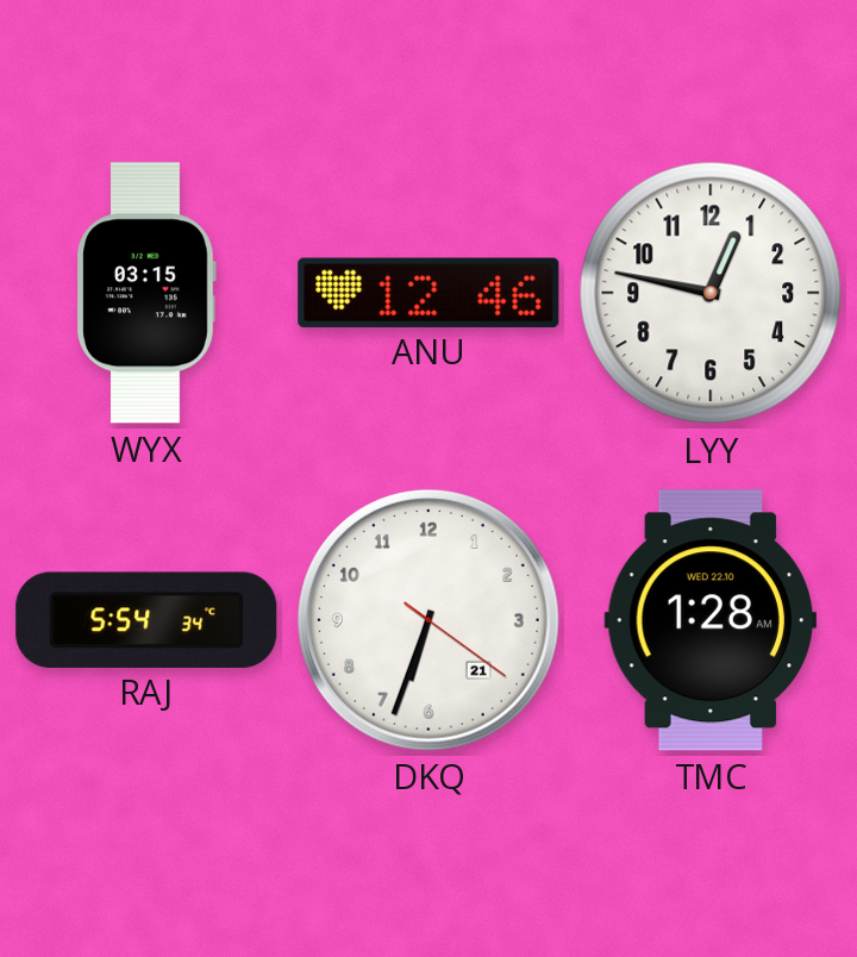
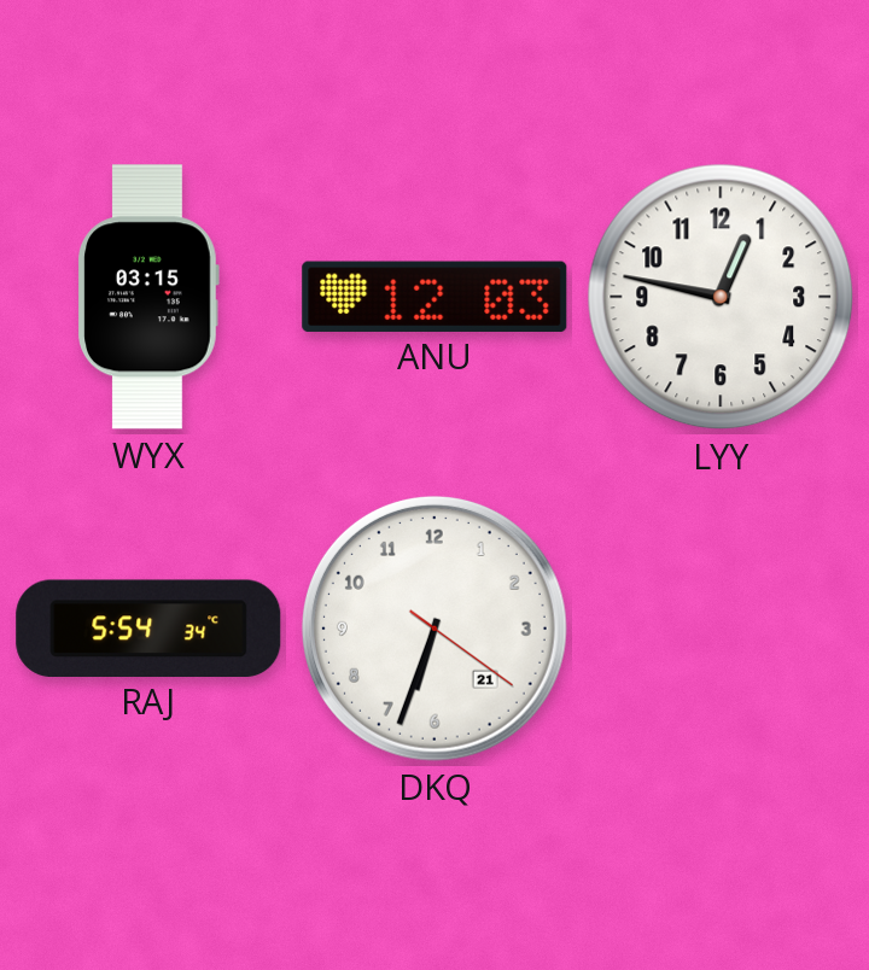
ANU: 12:46 -> 12:03
TMC: 1:28 -> none
